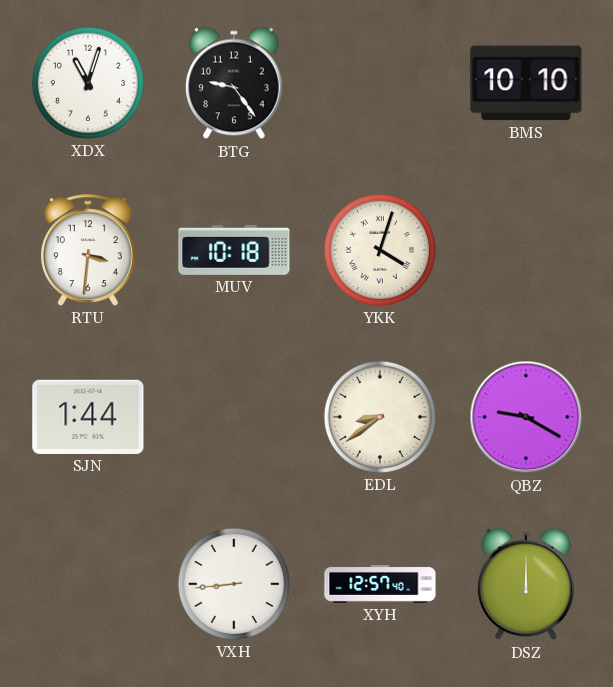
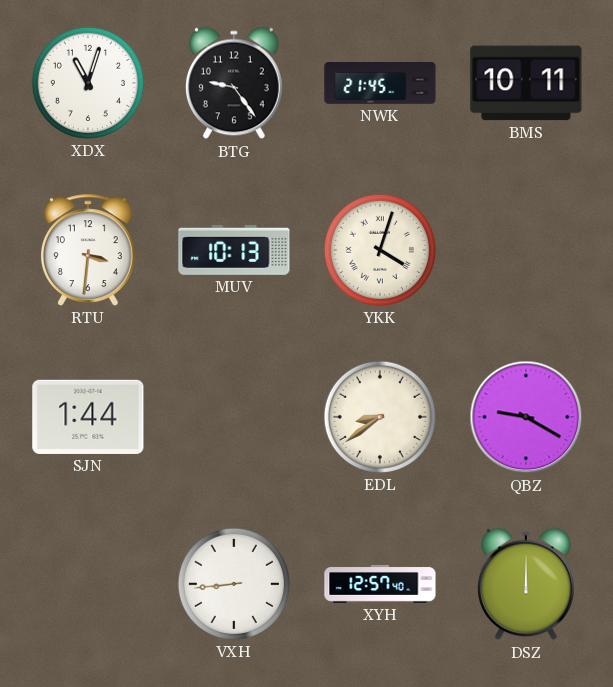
NWK: none -> 21:45
BMS: 10:10 -> 10:11
MUV: 10:18 -> 10:13
